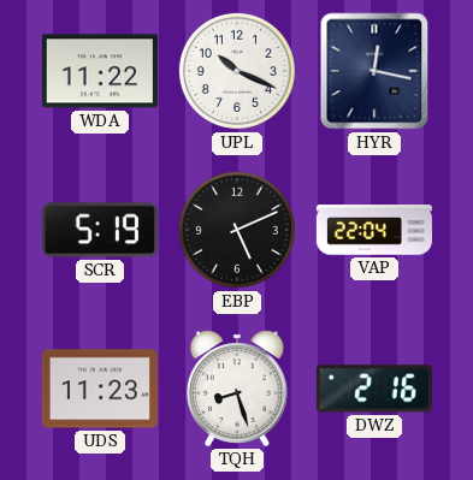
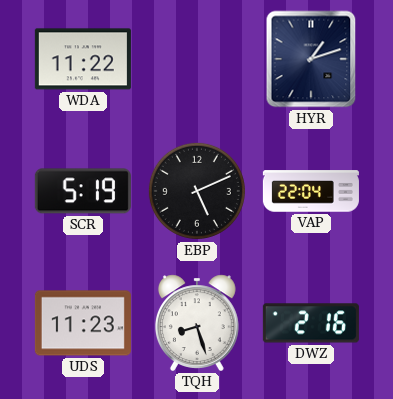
UPL: 10:19 -> none
HYR: 12:17 -> 1:12
